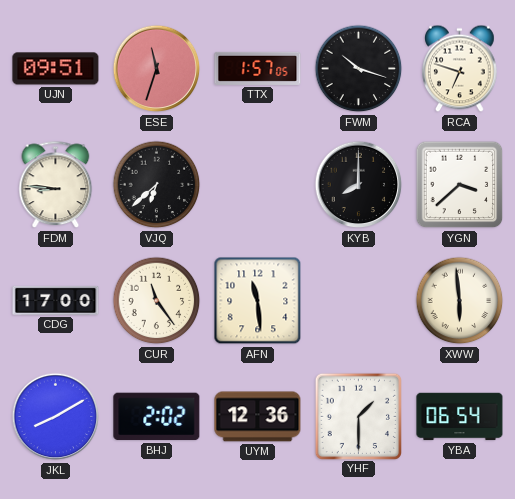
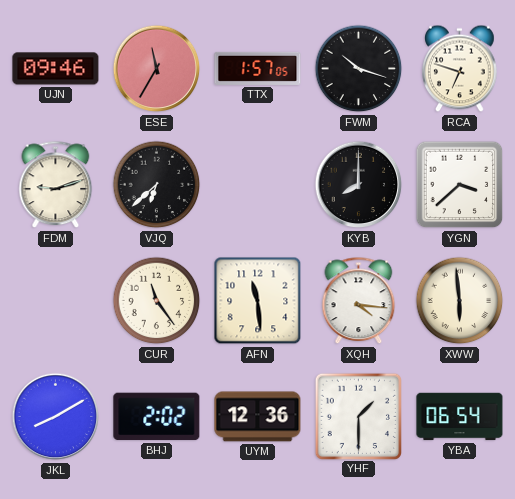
UJN: 09:51 -> 09:46
ESE: 11:33 -> 11:35
FDM: 8:46 -> 9:12
CDG: 17:00 -> none
XQH: none -> 4:16
